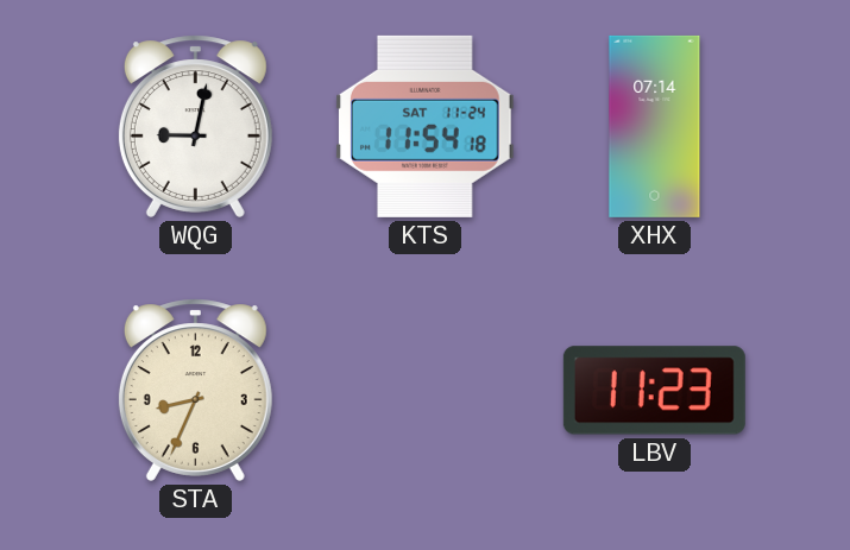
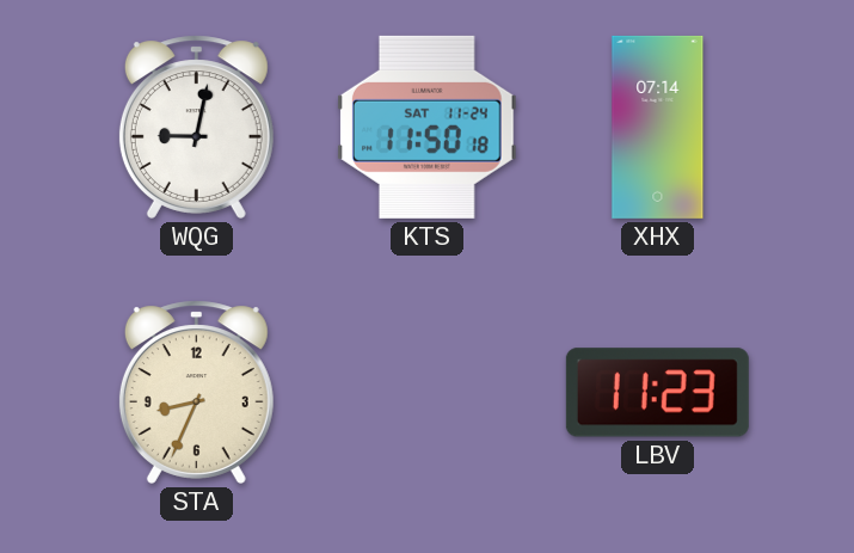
KTS: 11:54 -> 11:50
